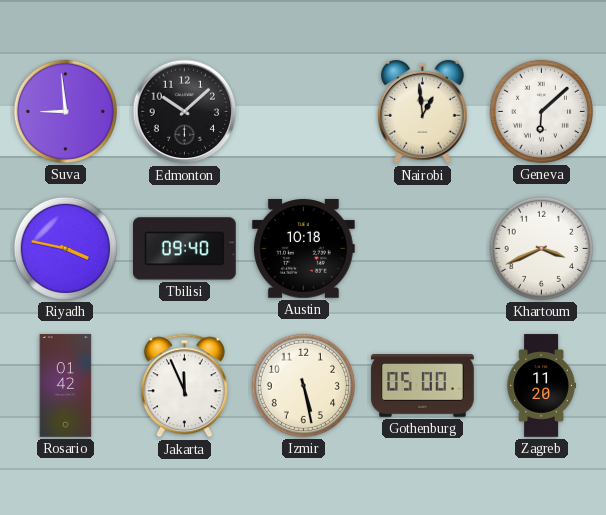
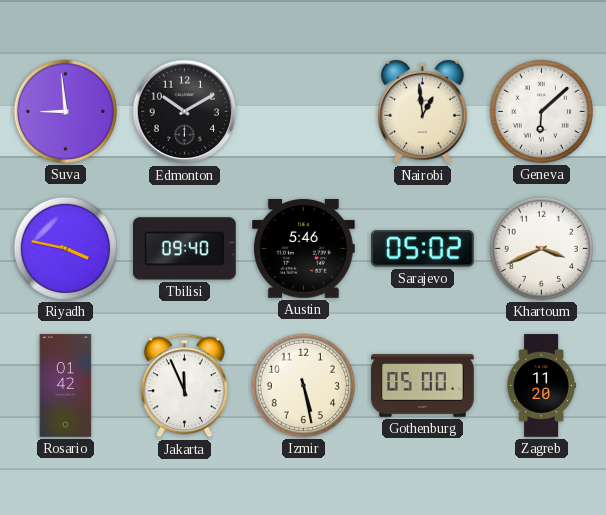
Edmonton: 10:08 -> 10:10
Austin: 10:18 -> 5:46
Sarajevo: none -> 05:02
